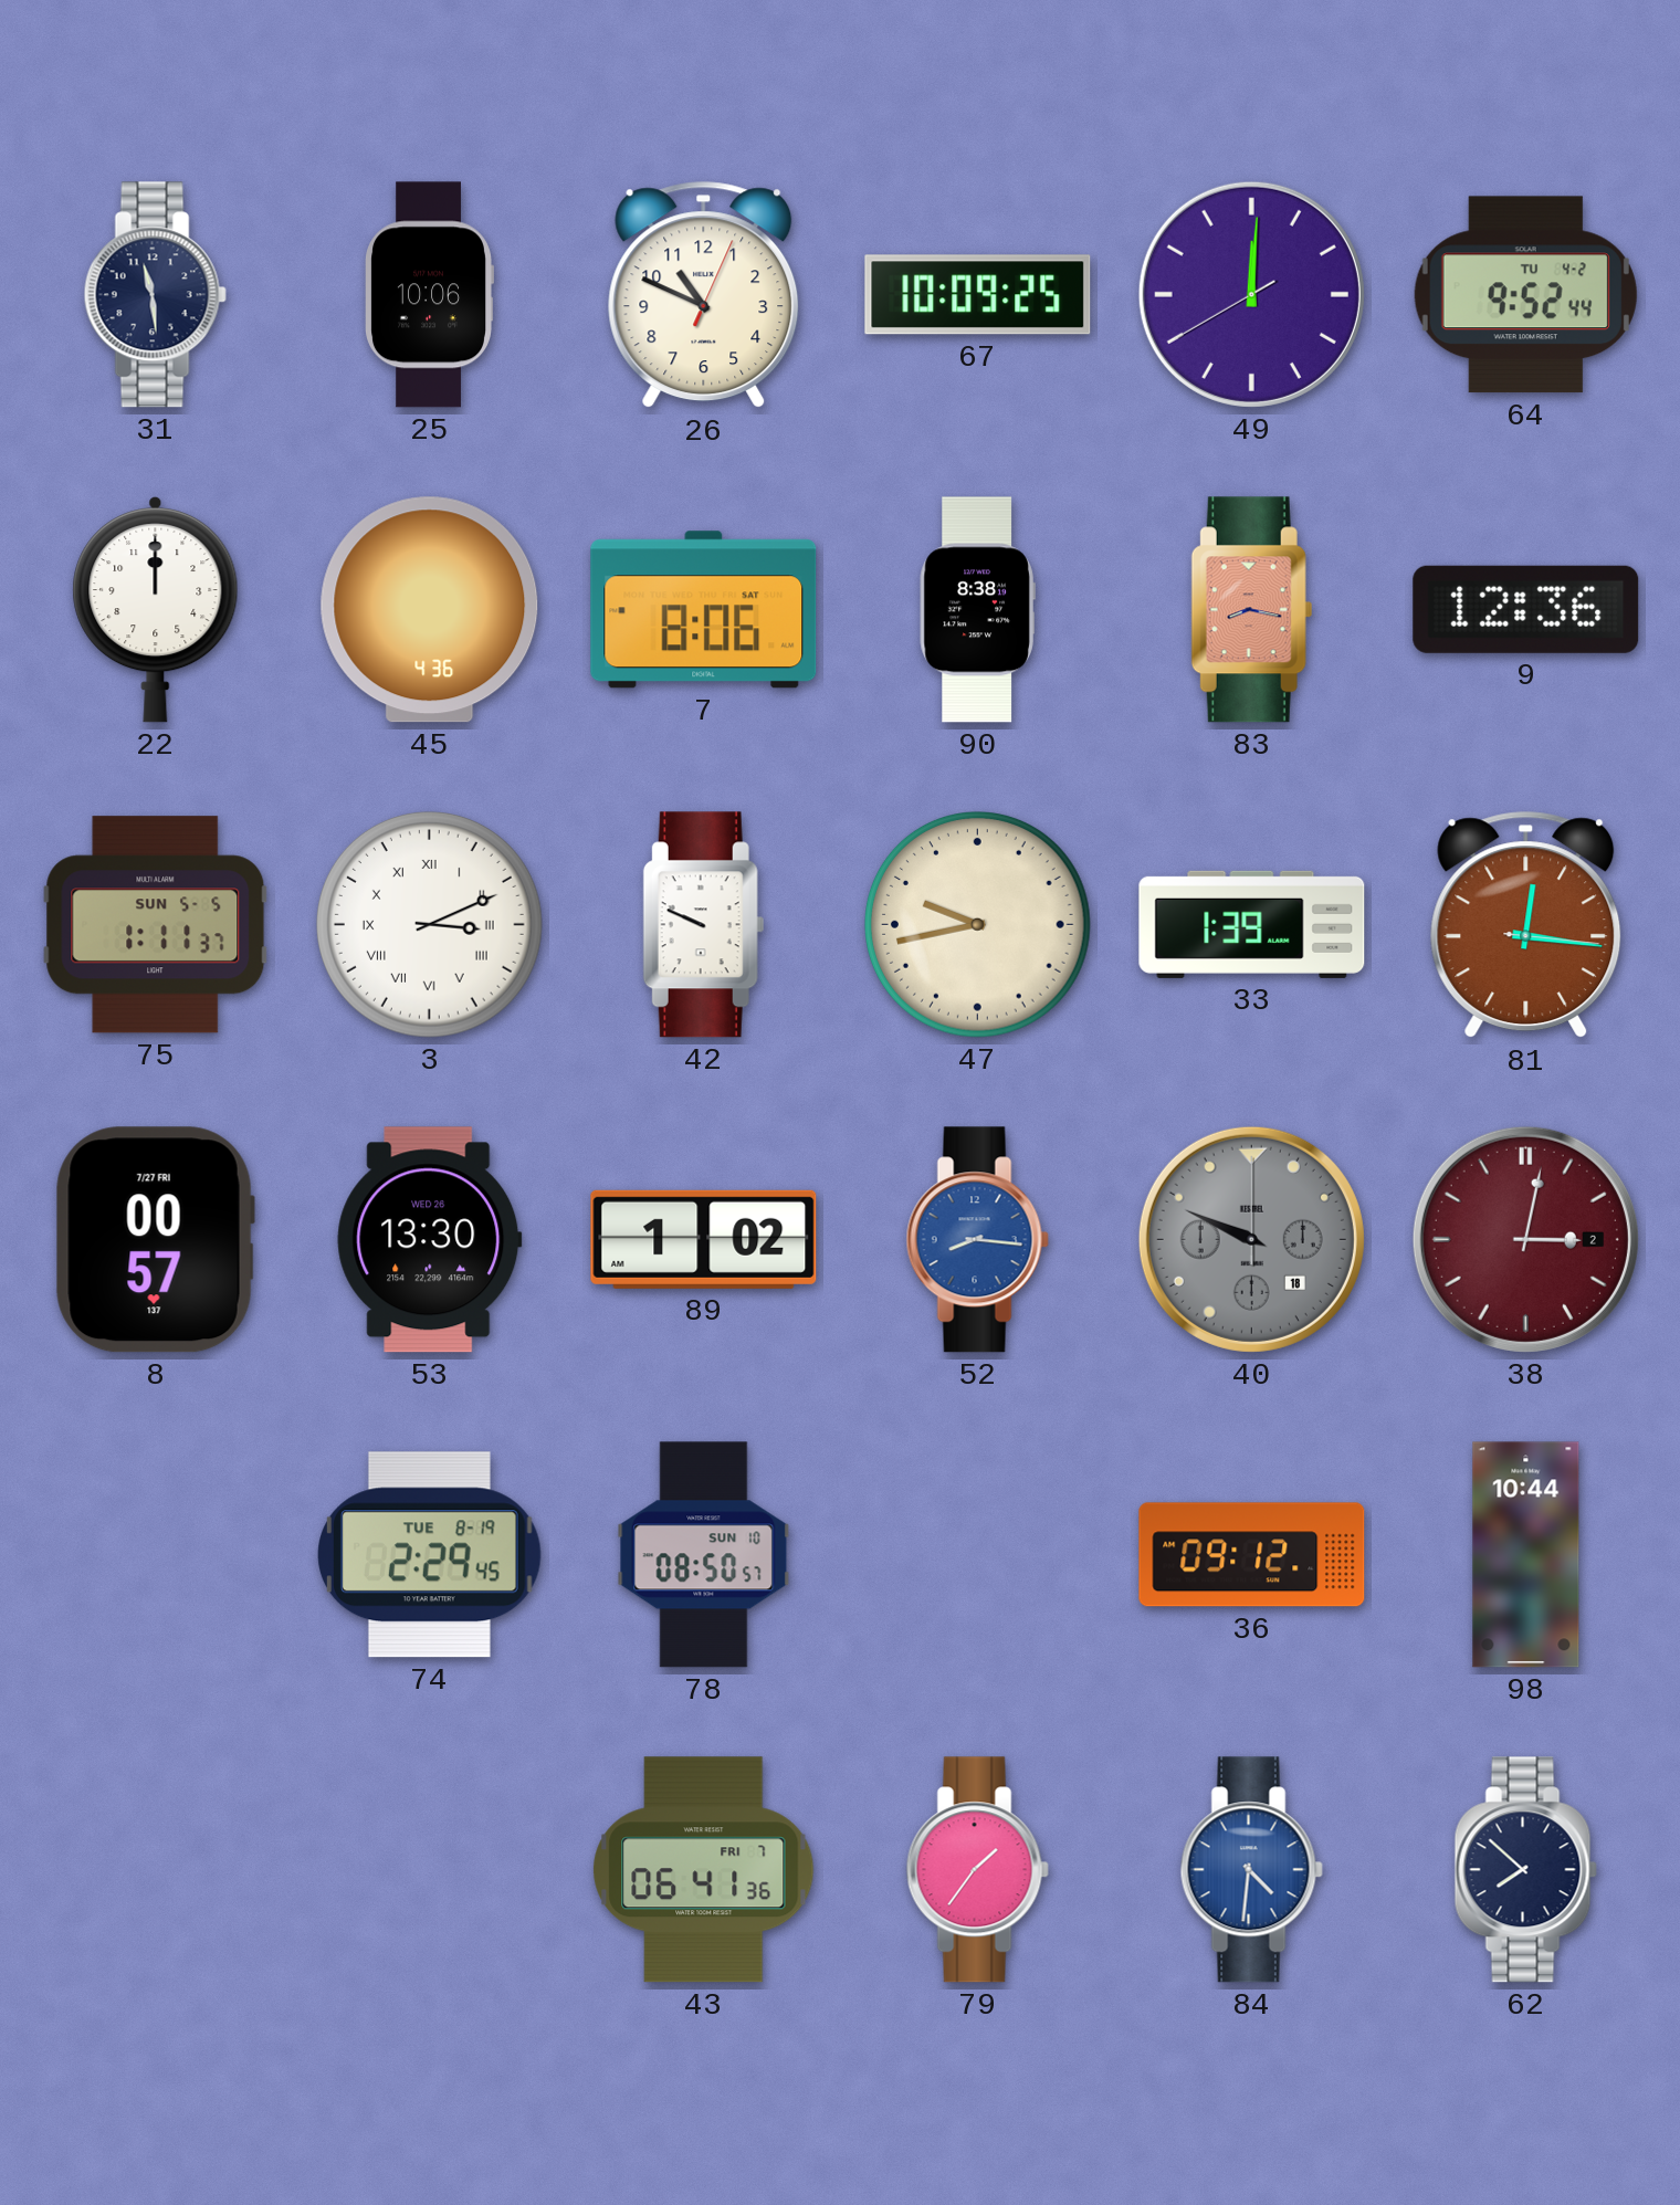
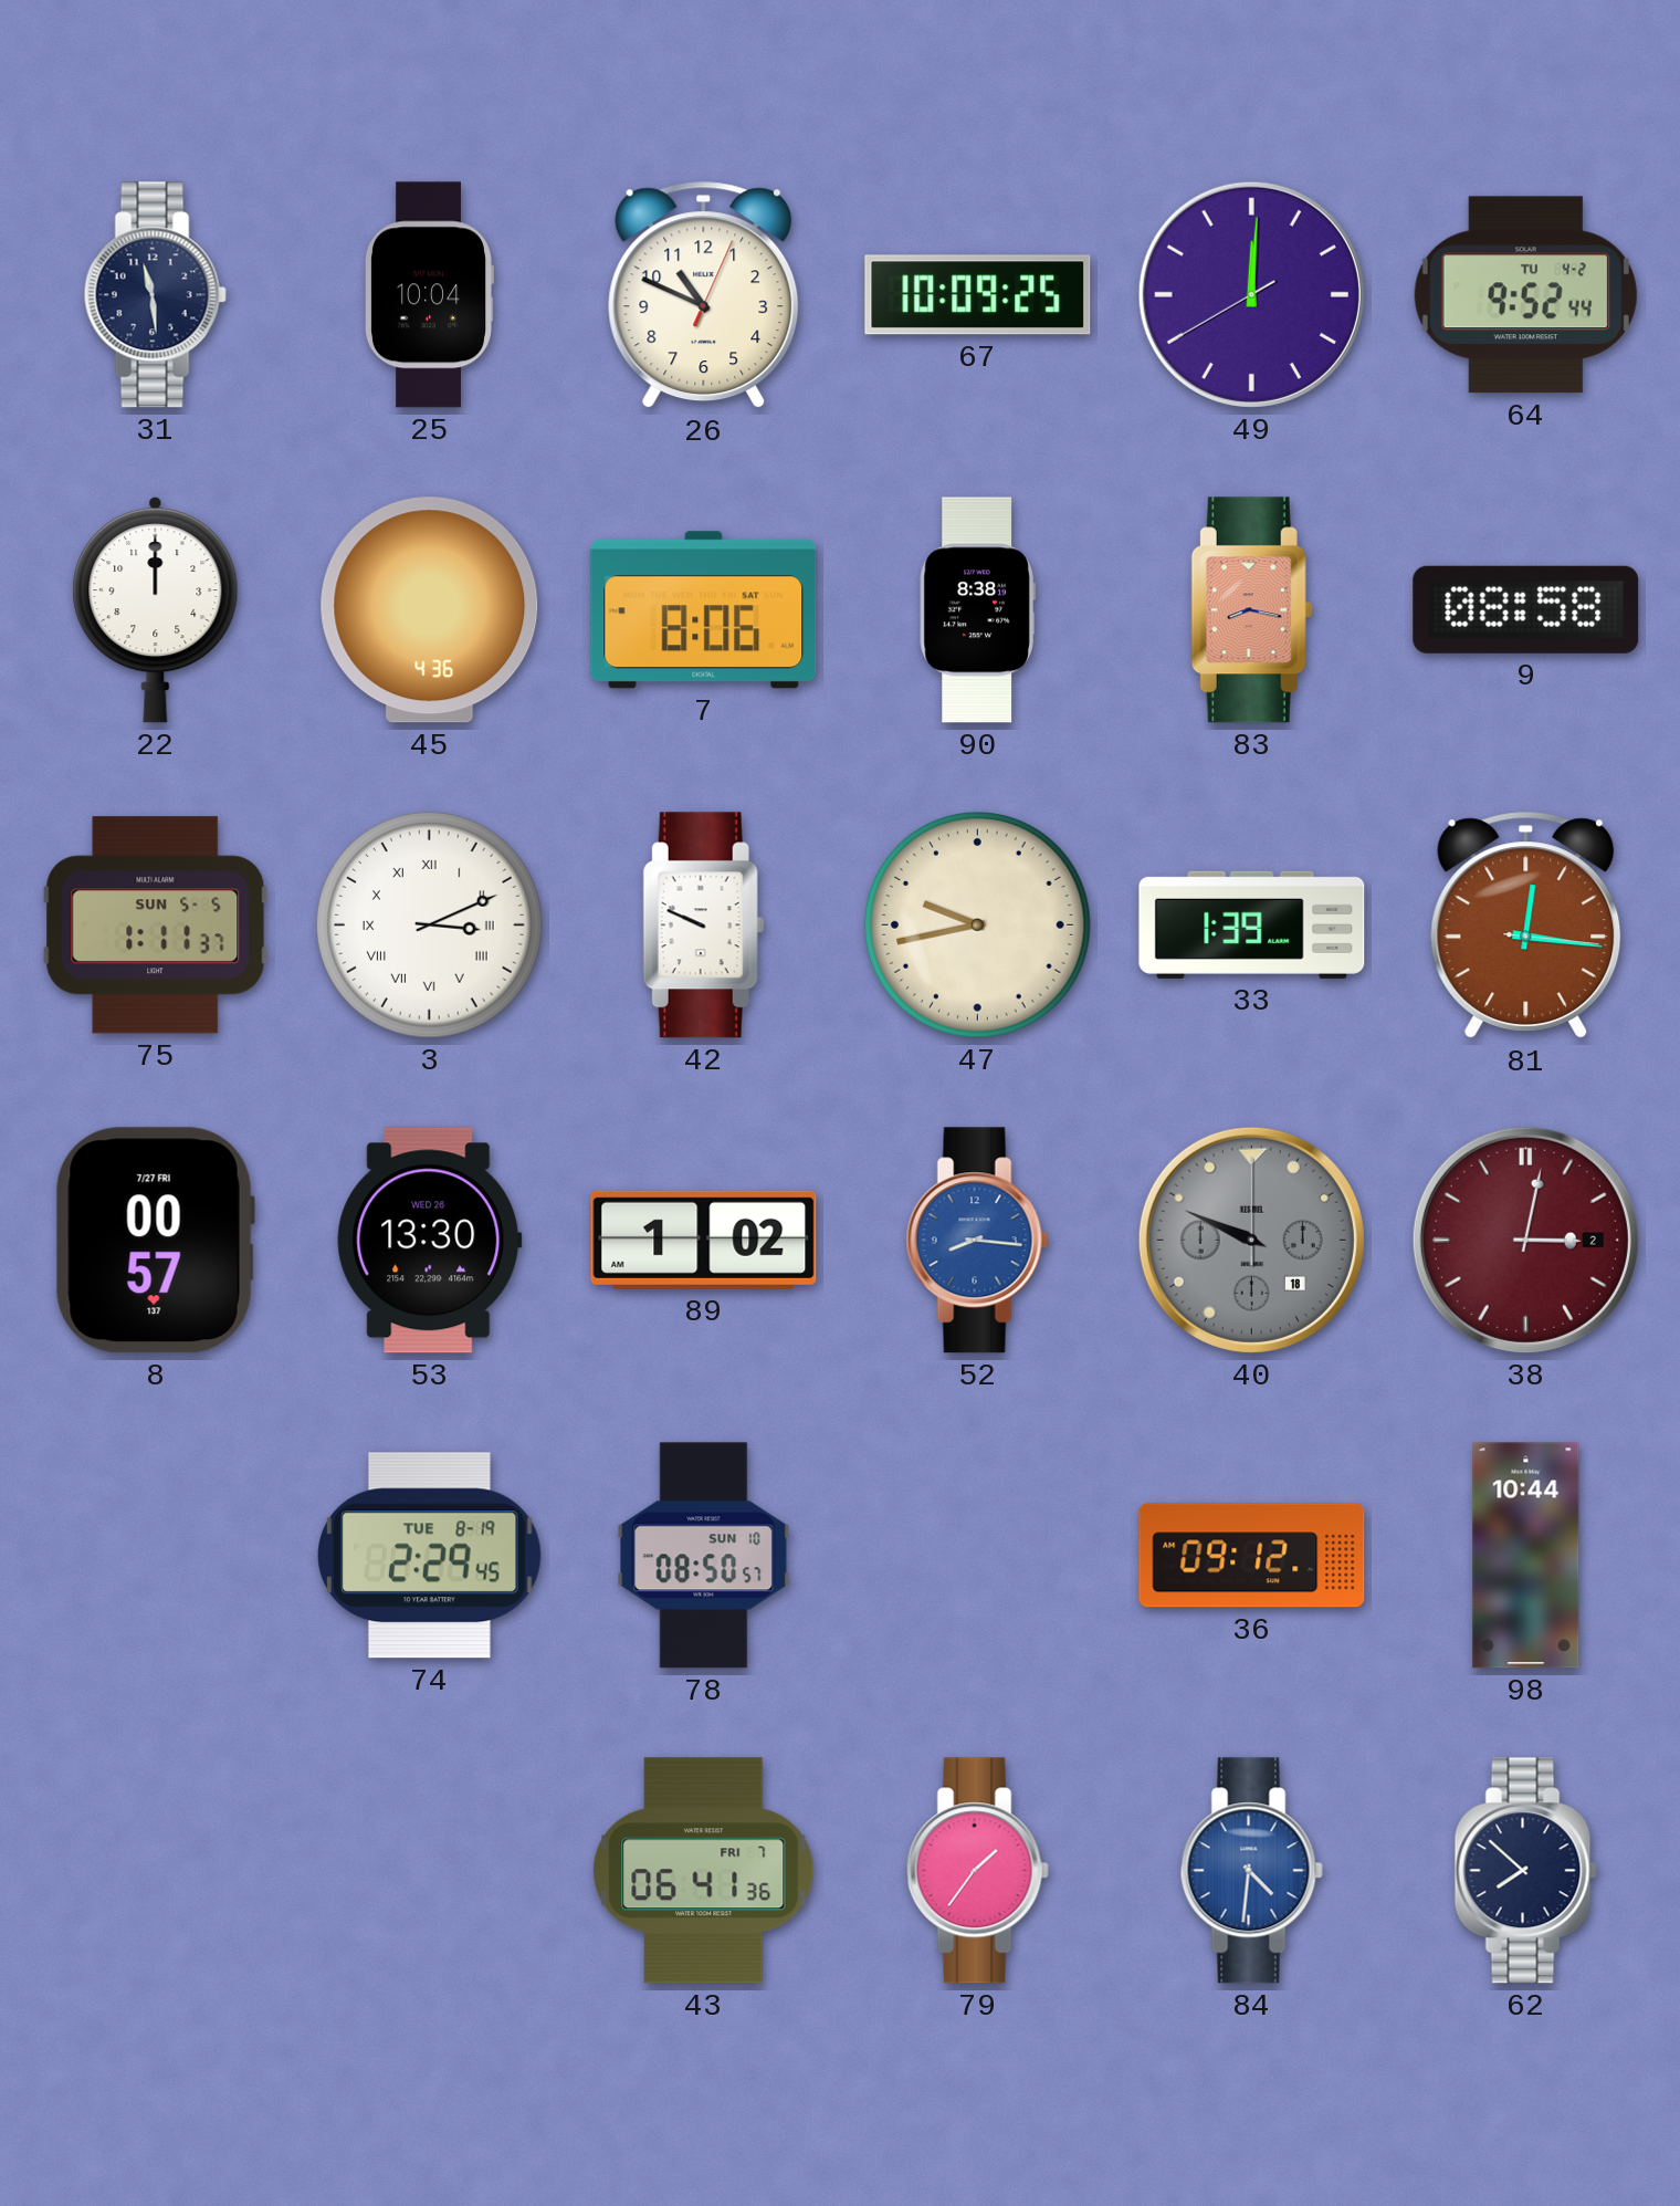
25: 10:06 -> 10:04
9: 12:36 -> 08:58
